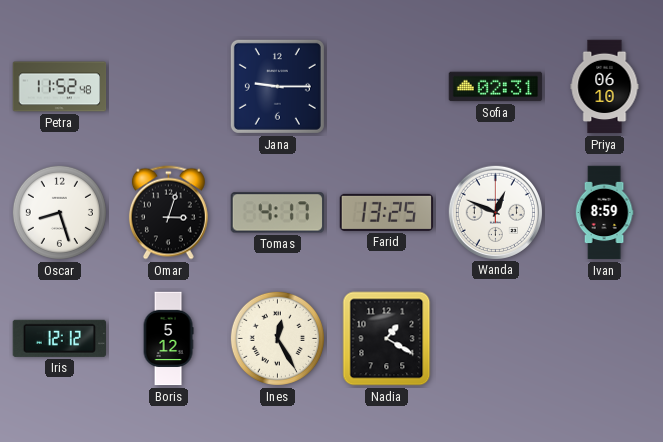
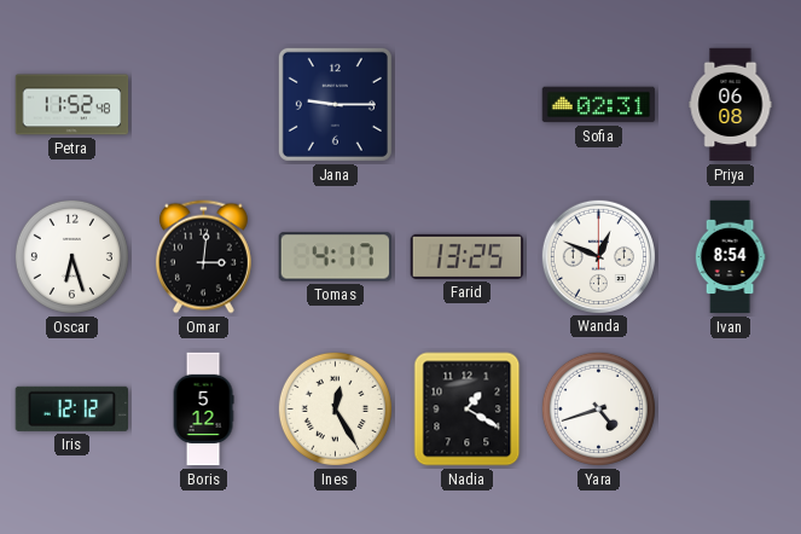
Priya: 06:10 -> 06:08
Oscar: 8:27 -> 6:27
Omar: 3:03 -> 3:01
Ivan: 8:59 -> 8:54
Yara: none -> 4:42
